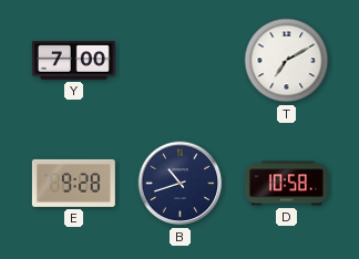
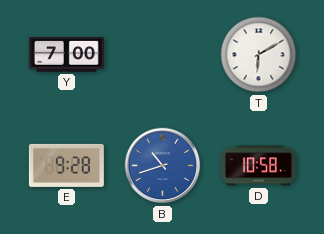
T: 7:10 -> 6:10
B dial: navy -> blue
